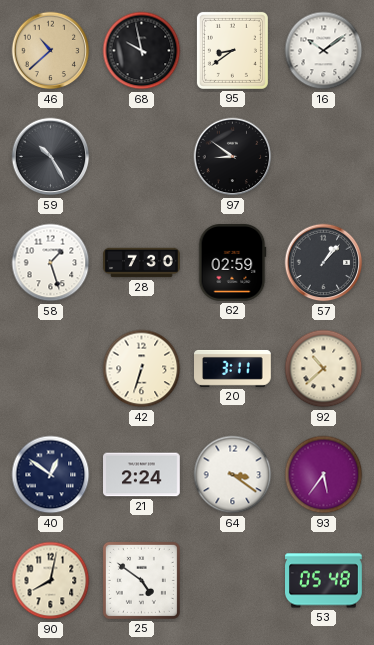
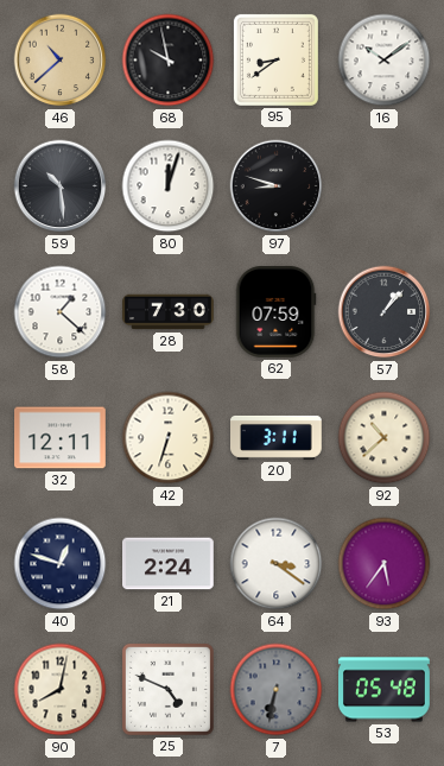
59: 10:25 -> 10:29
80: none -> 12:03
97: 8:51 -> 8:48
58: 1:27 -> 1:22
62: 02:59 -> 07:59
32: none -> 12:11
40: 12:51 -> 12:48
25: 4:51 -> 4:49
7: none -> 6:32
